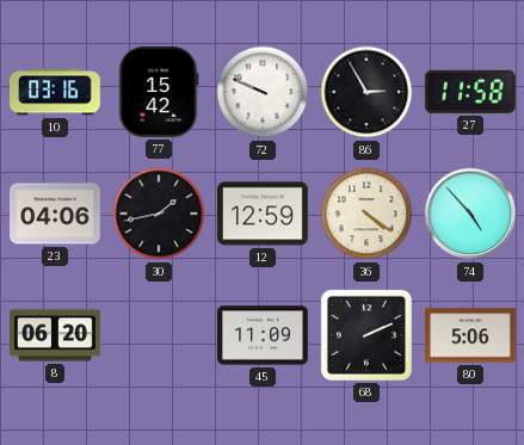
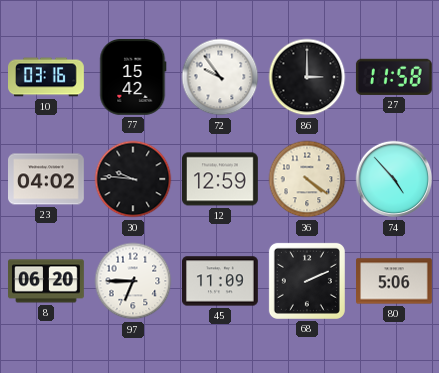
72: 9:49 -> 9:54
86: 2:55 -> 3:00
23: 04:06 -> 04:02
30: 1:43 -> 9:46
97: none -> 6:45
